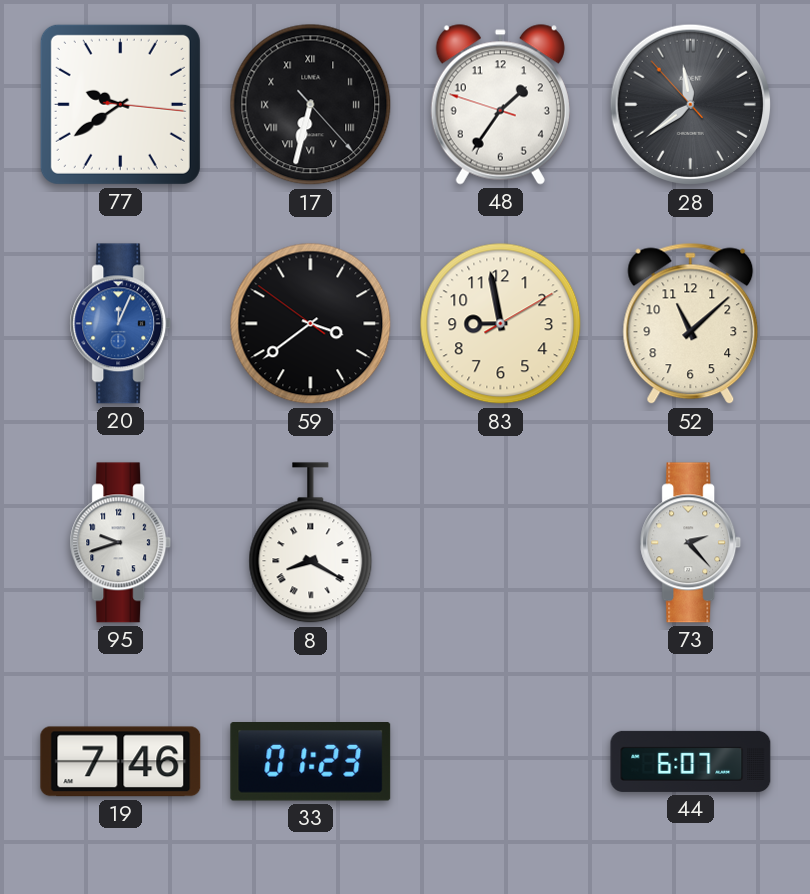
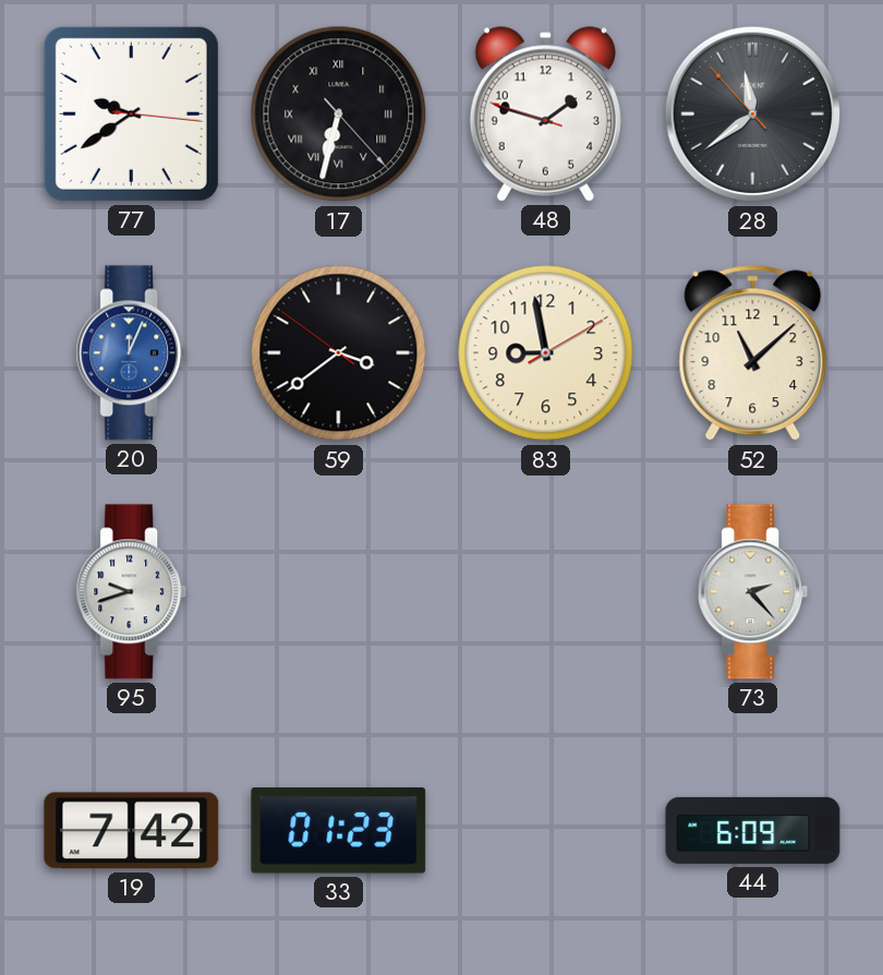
48: 1:35 -> 1:47
8: 8:20 -> none
19: 7:46 -> 7:42
44: 6:07 -> 6:09
